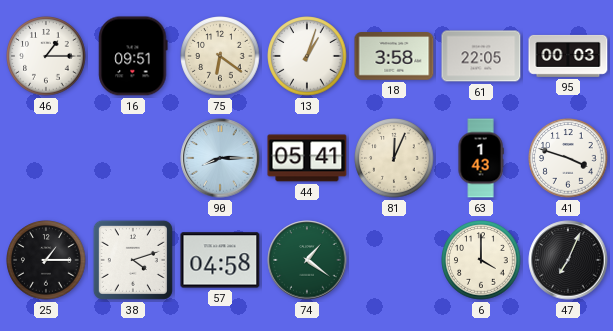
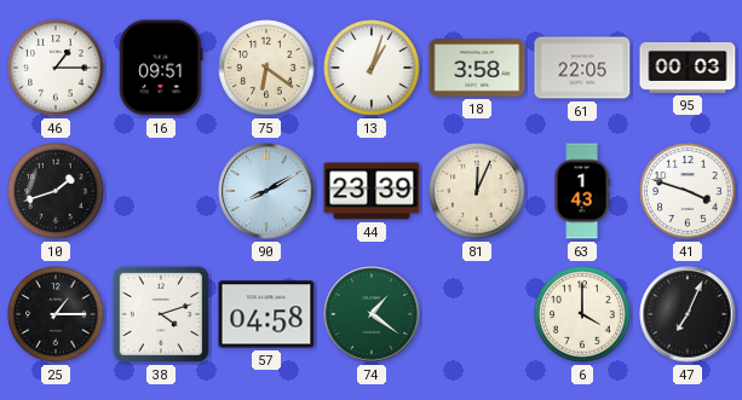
10: none -> 1:42
90: 8:15 -> 8:10
44: 05:41 -> 23:39
